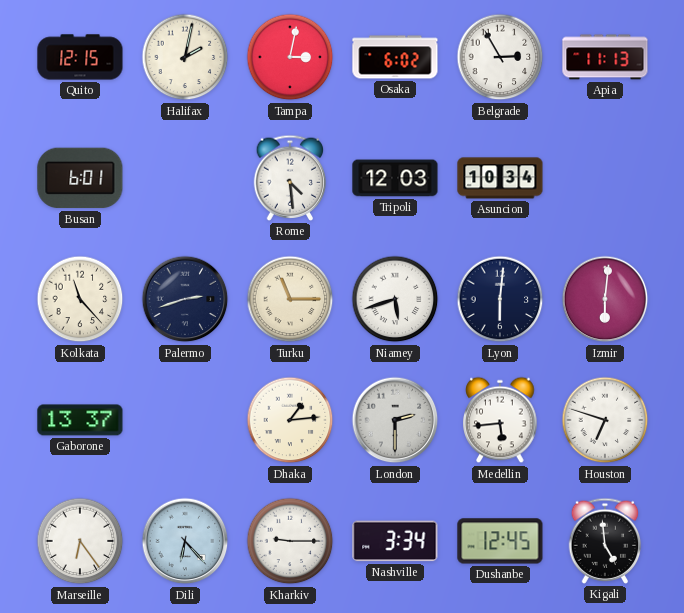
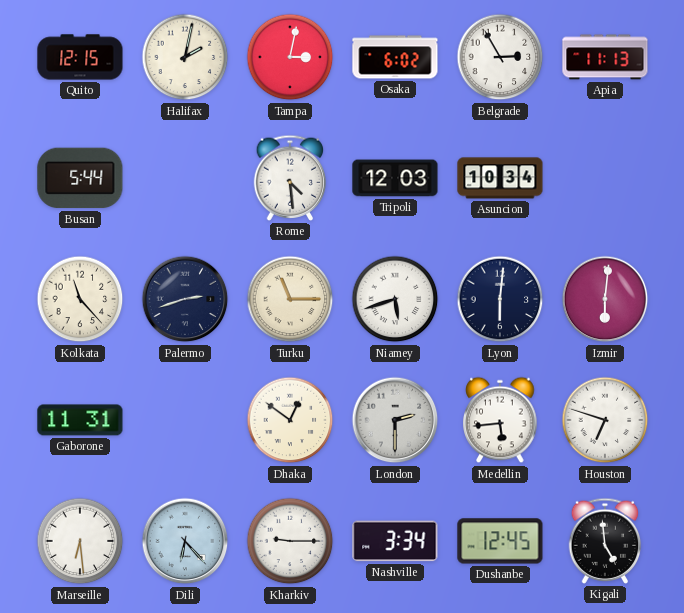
Busan: 6:01 -> 5:44
Gaborone: 13:37 -> 11:31
Dhaka: 1:14 -> 12:51
Marseille: 6:24 -> 6:29
